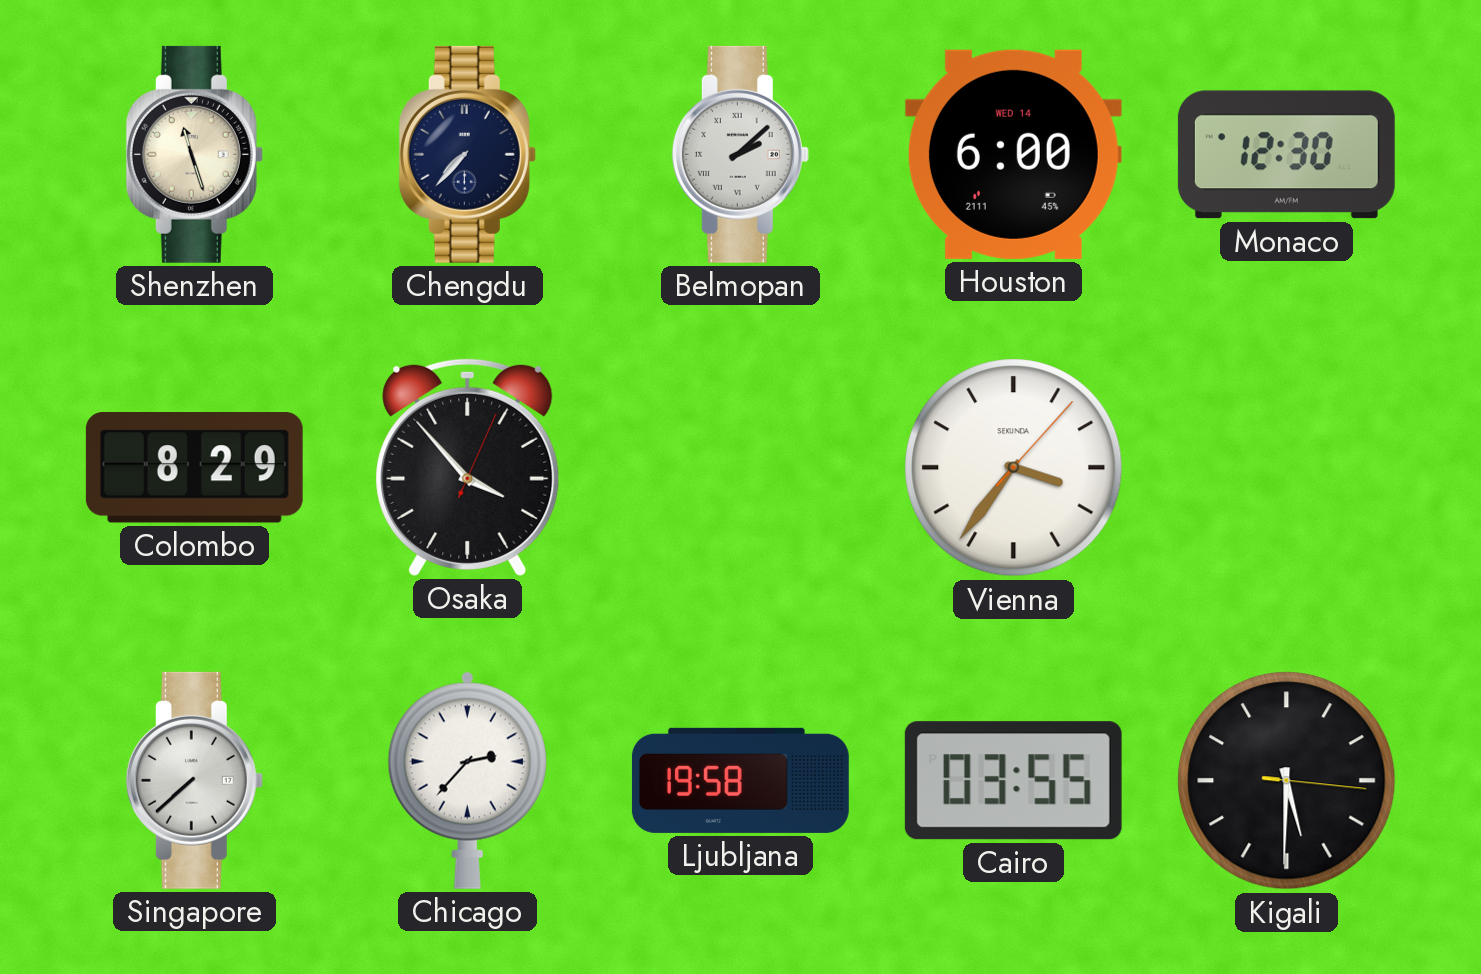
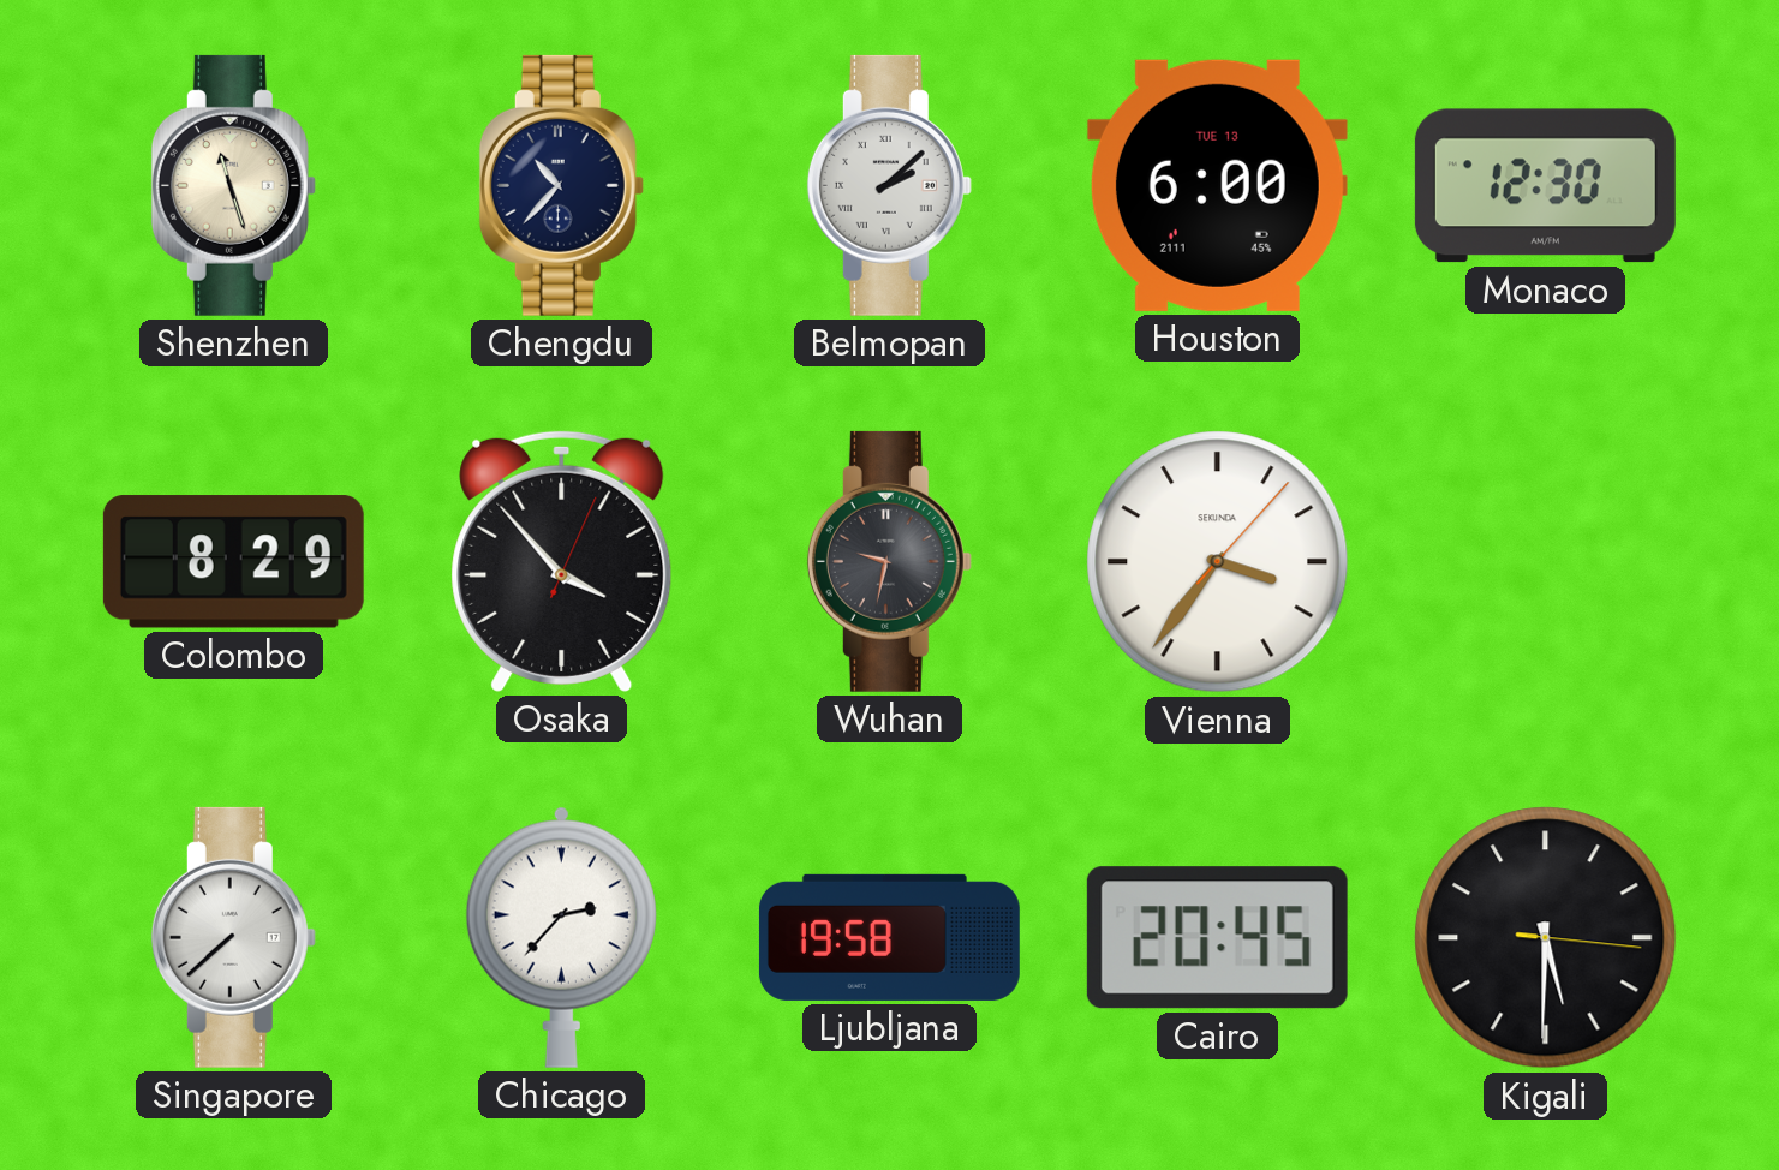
Chengdu: 7:37 -> 10:37
Houston date: WED 14 -> TUE 13
Wuhan: none -> 9:32
Cairo: 03:55 -> 20:45
